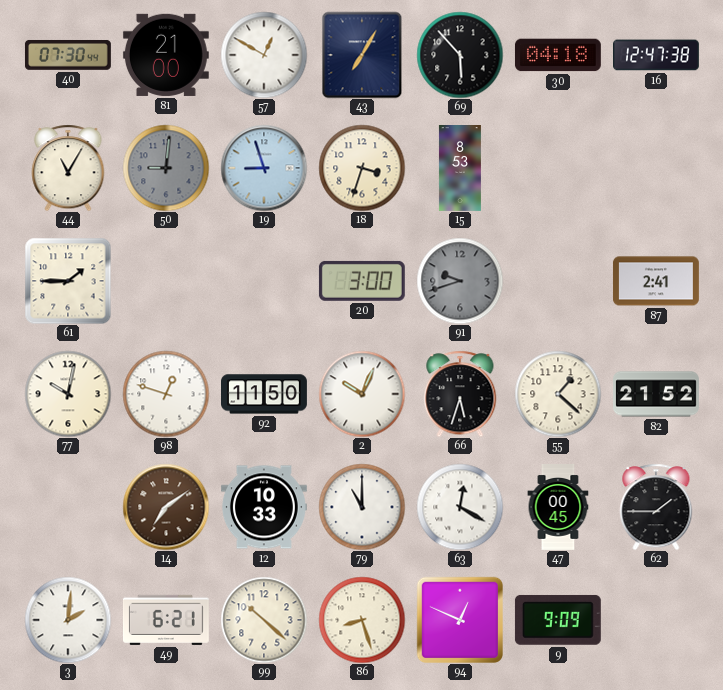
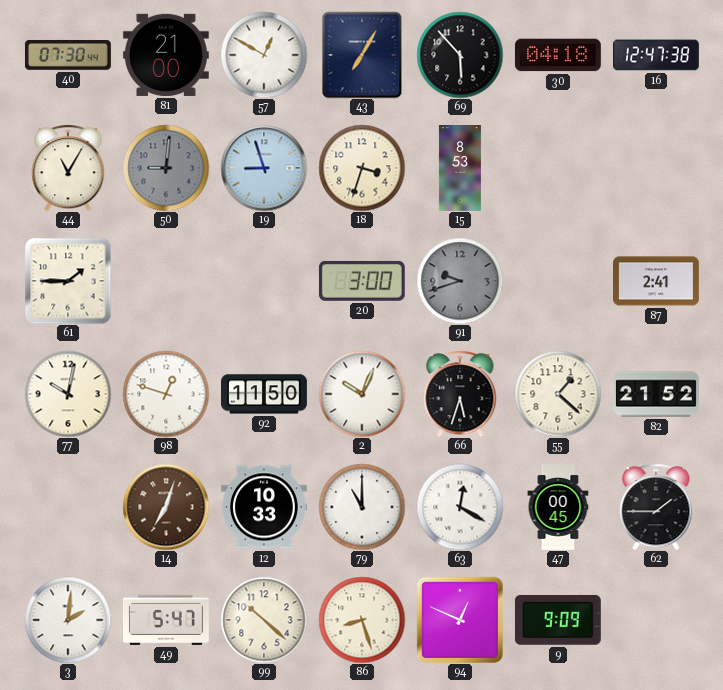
14: 7:09 -> 7:03
49: 6:21 -> 5:47
